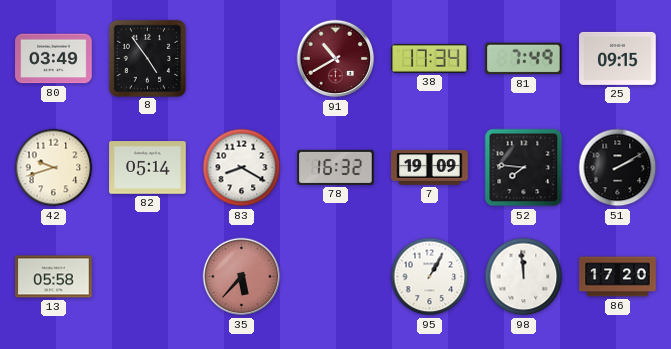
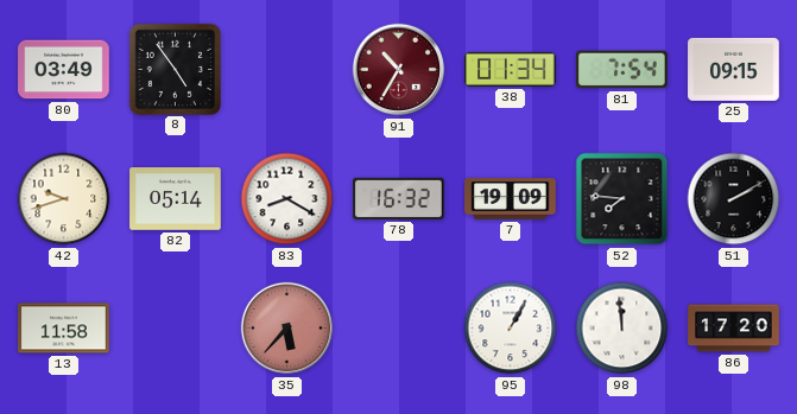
91: 10:40 -> 10:35
38: 17:34 -> 01:34
81: 7:49 -> 7:54
13: 05:58 -> 11:58
